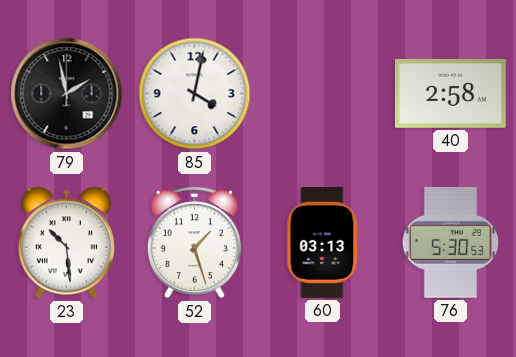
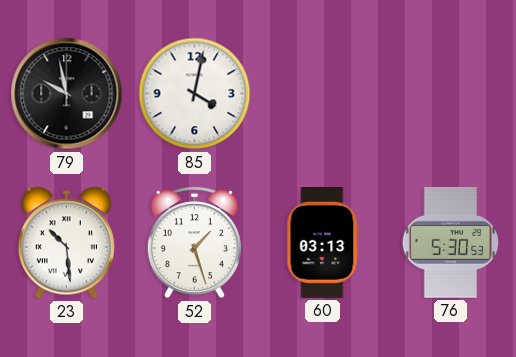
79: 1:58 -> 9:58
40: 2:58 -> none
